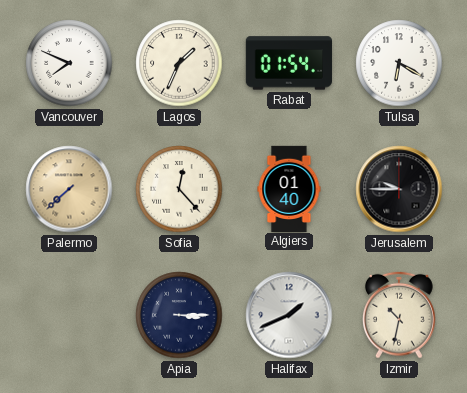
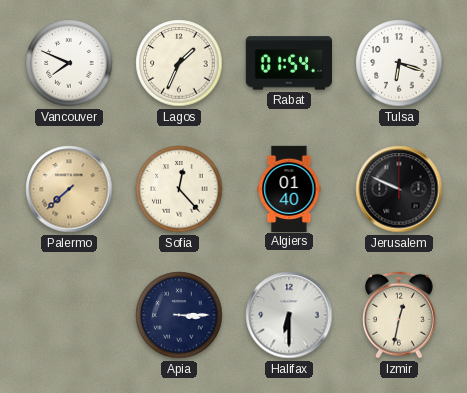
Tulsa: 6:20 -> 6:18
Jerusalem: 9:45 -> 9:49
Halifax: 1:41 -> 6:30
Izmir: 10:32 -> 12:32
